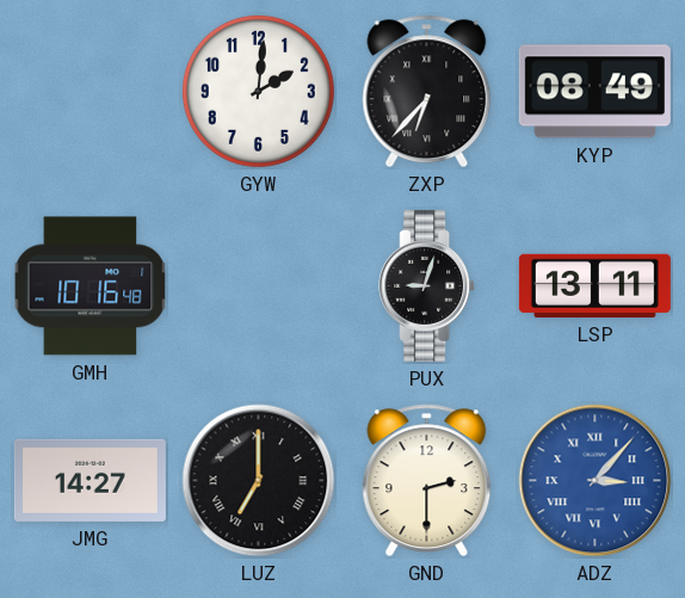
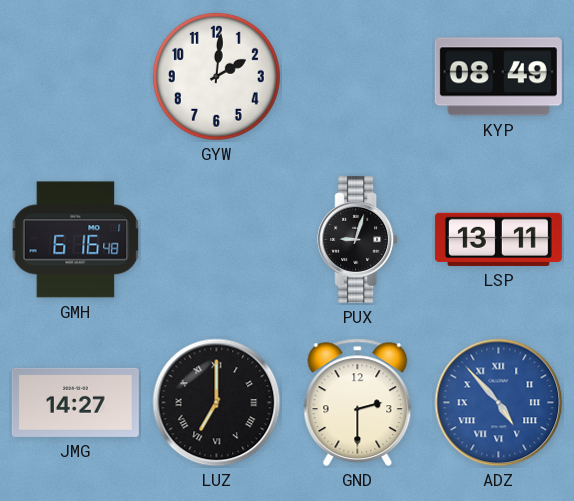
ZXP: 6:37 -> none
GMH: 10:16 -> 6:16
ADZ: 3:07 -> 4:53
